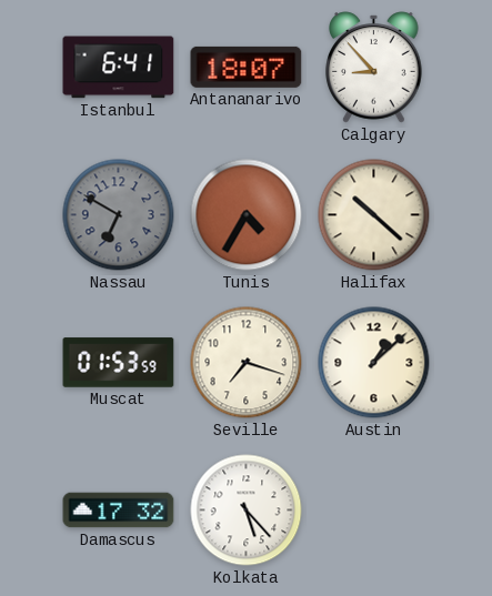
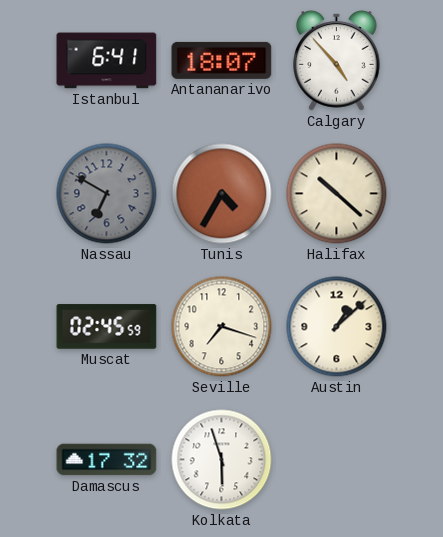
Calgary: 8:53 -> 4:53
Muscat: 01:53 -> 02:45
Kolkata: 5:23 -> 5:57
